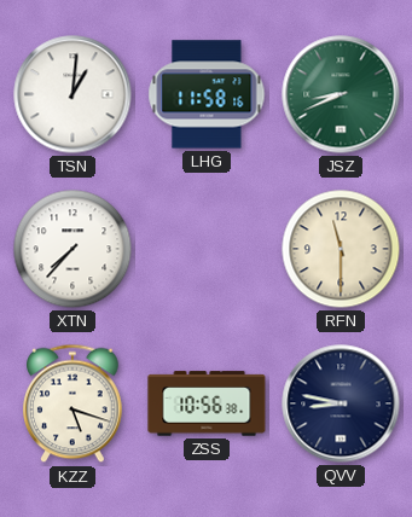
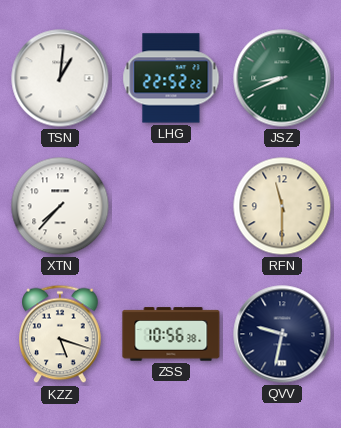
LHG: 11:58 -> 22:52
QVV: 8:47 -> 9:32
